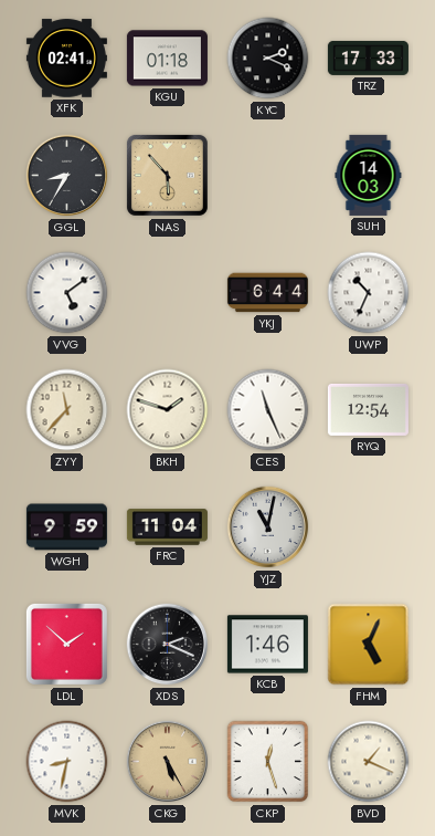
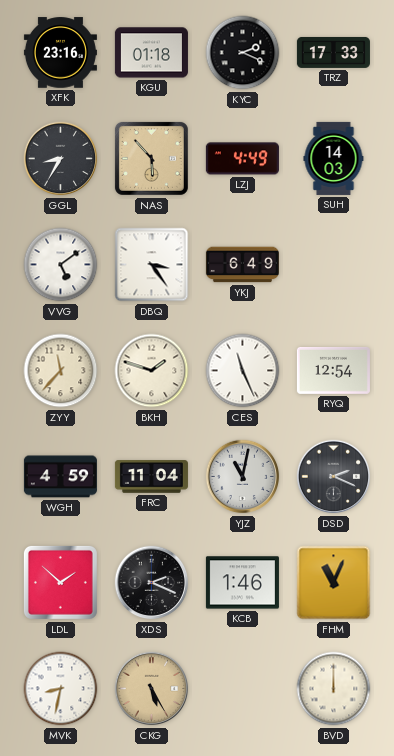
XFK: 02:41 -> 23:16
LZJ: none -> 4:49
DBQ: none -> 3:24
YKJ: 6:44 -> 6:49
UWP: 10:34 -> none
WGH: 9:59 -> 4:59
DSD: none -> 2:19
FHM: 5:04 -> 11:04
CKP: 12:27 -> none
BVD: 1:19 -> 12:00
